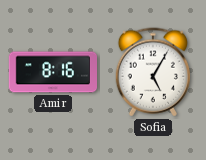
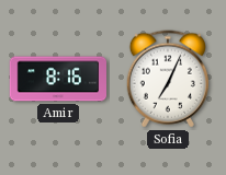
Sofia: 5:05 -> 7:04
